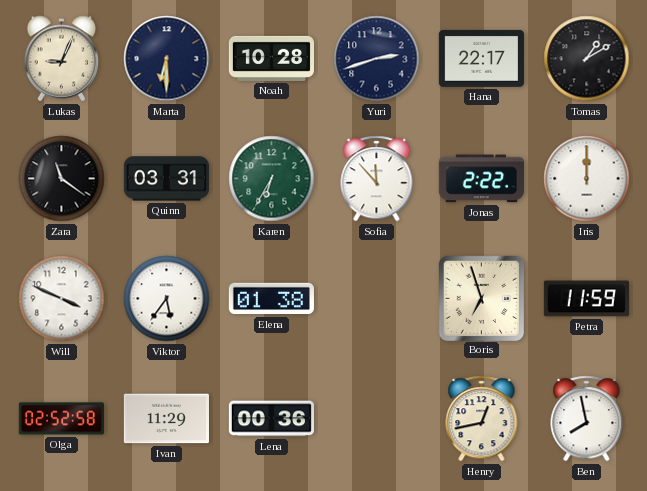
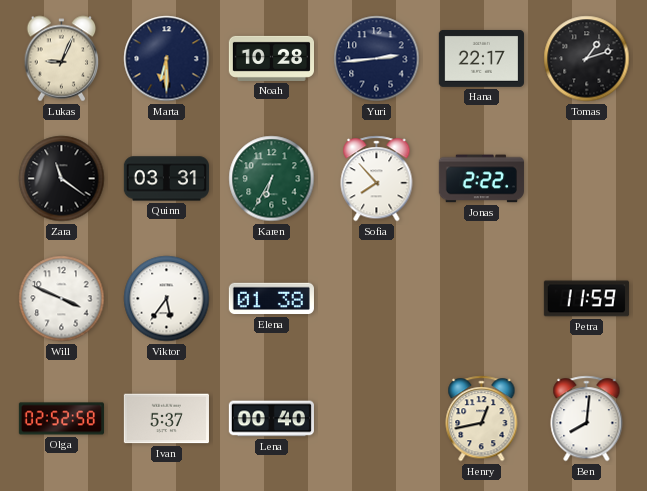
Yuri: 2:42 -> 2:44
Tomas: 1:10 -> 1:12
Sofia: 11:53 -> 7:53
Iris: 12:00 -> none
Boris: 6:57 -> none
Ivan: 11:29 -> 5:37
Lena: 00:36 -> 00:40
Ben: 7:58 -> 8:01
